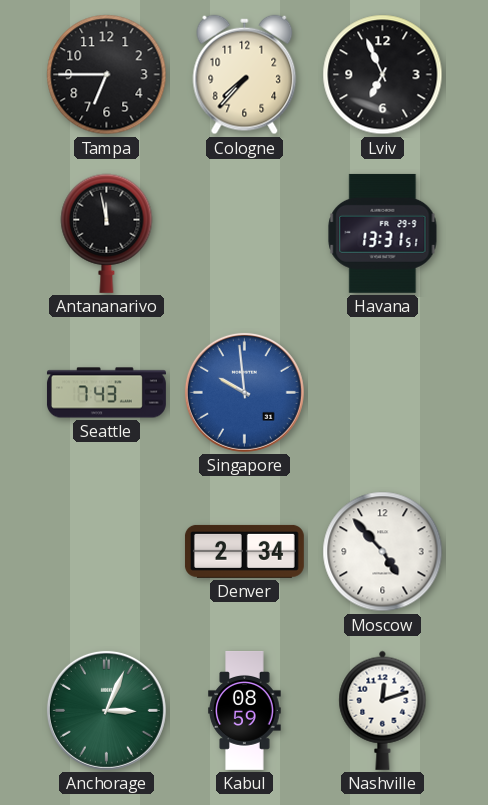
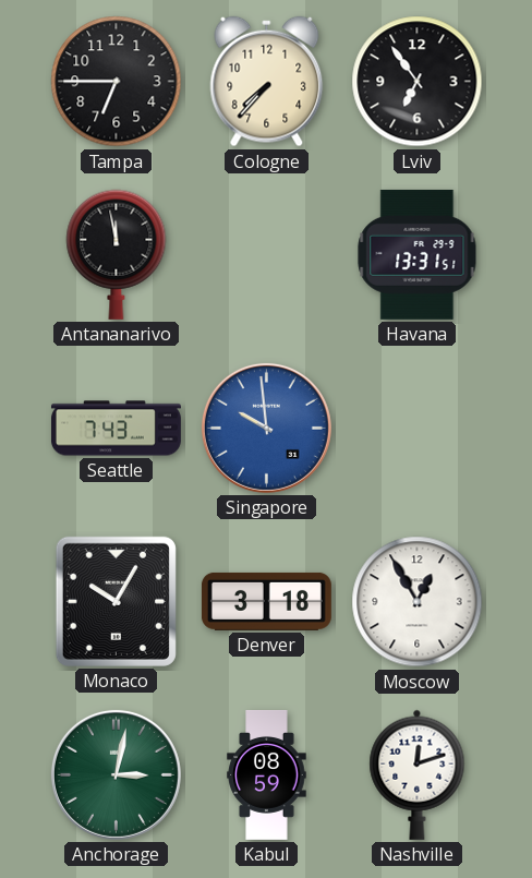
Lviv: 6:56 -> 6:54
Monaco: none -> 10:05
Denver: 2:34 -> 3:18
Moscow: 4:53 -> 12:55
Anchorage: 3:04 -> 3:02
